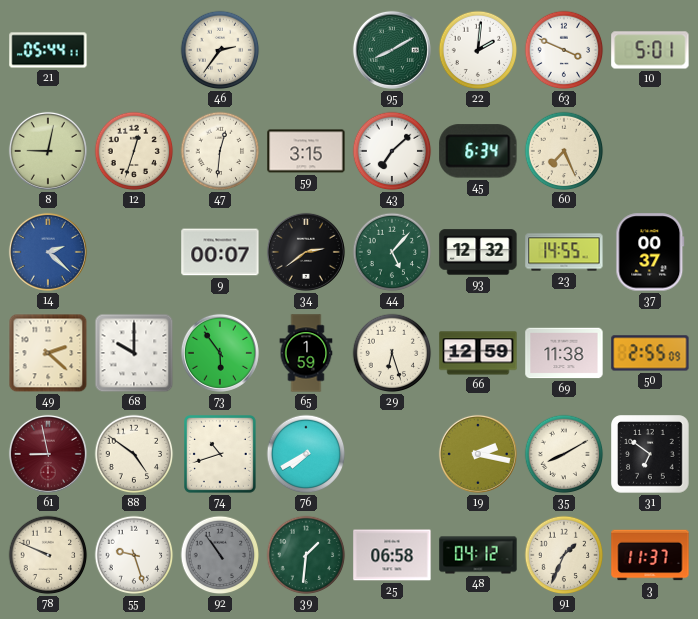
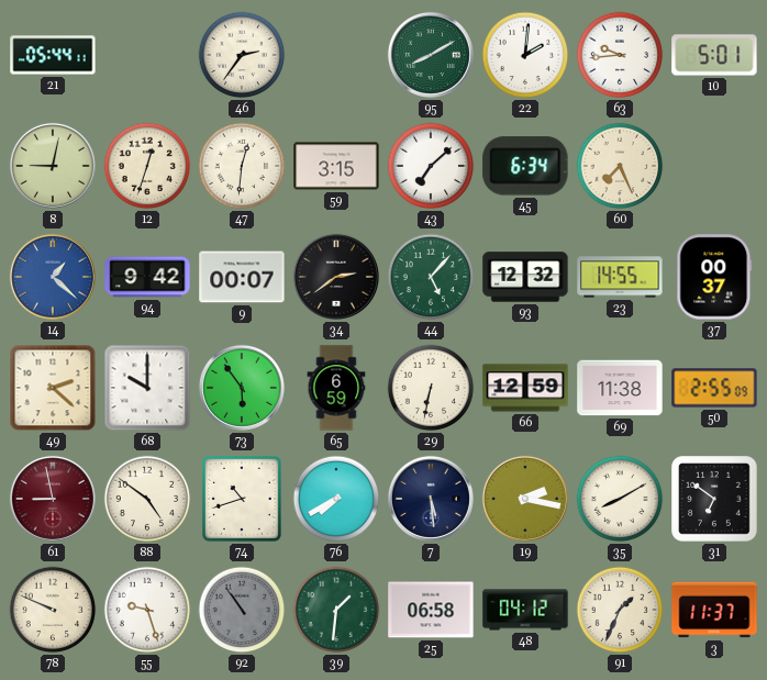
63: 3:49 -> 9:44
14: 2:22 -> 1:22
94: none -> 9:42
65: 1:59 -> 6:59
29: 6:27 -> 6:32
7: none -> 5:29
